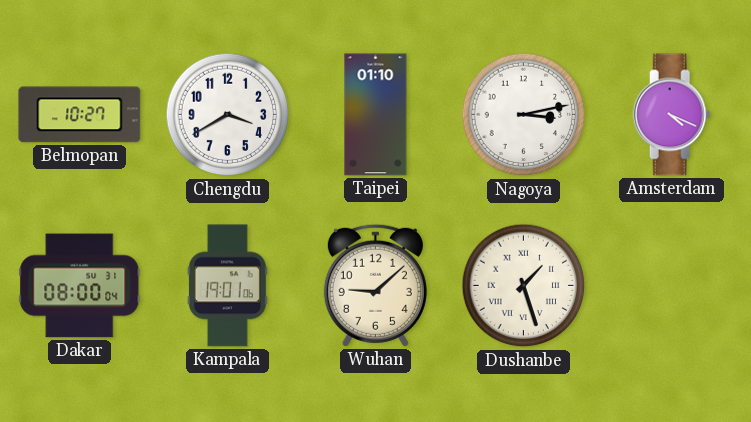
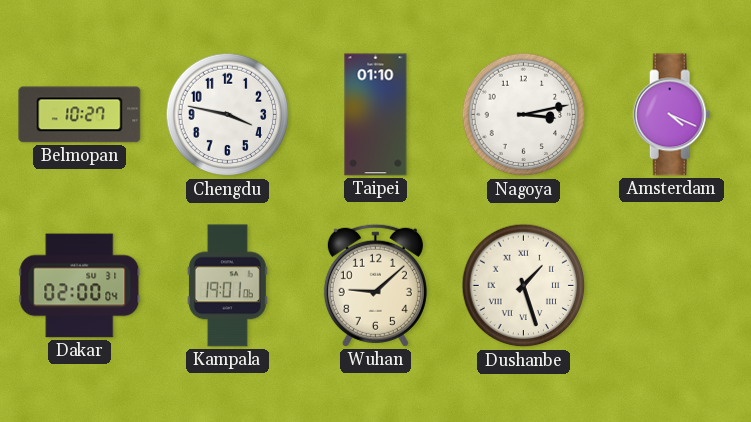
Chengdu: 3:40 -> 3:47
Dakar: 08:00 -> 02:00
